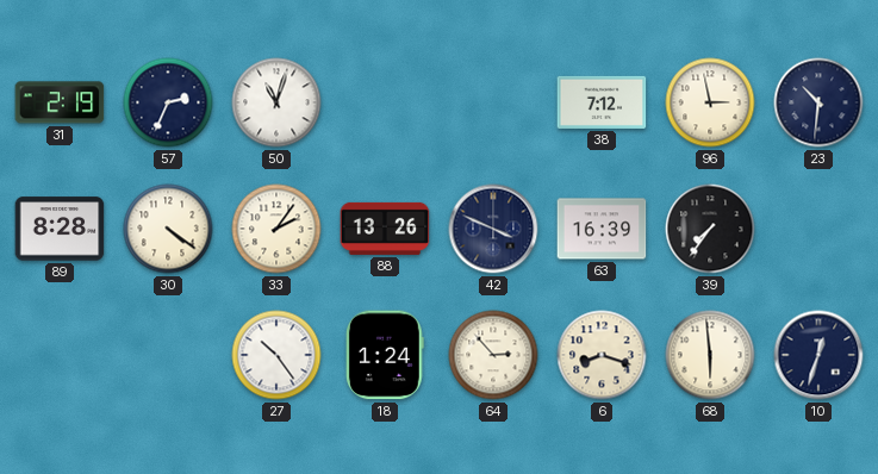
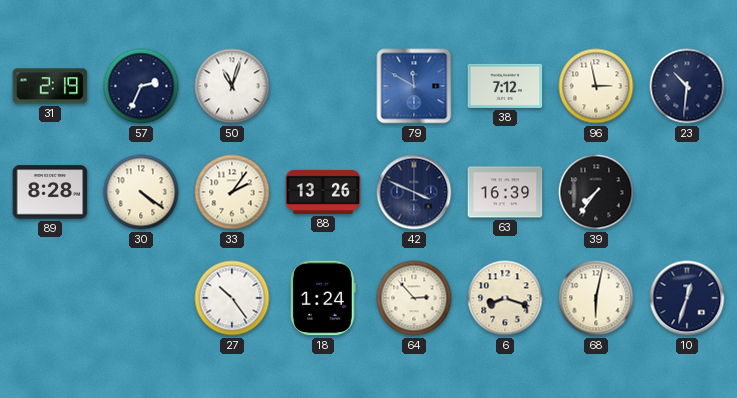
79: none -> 11:50
68: 5:59 -> 6:02
